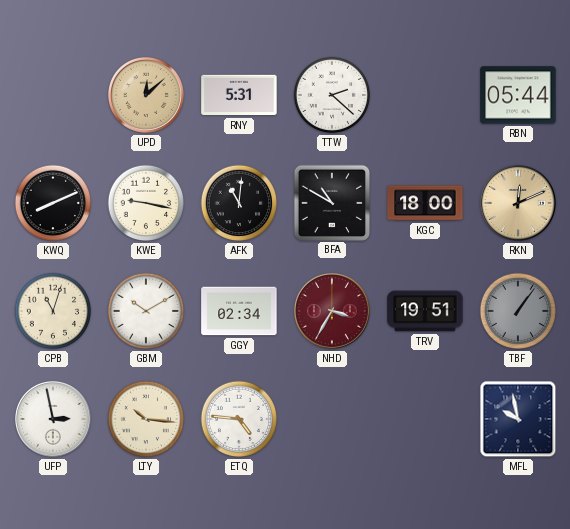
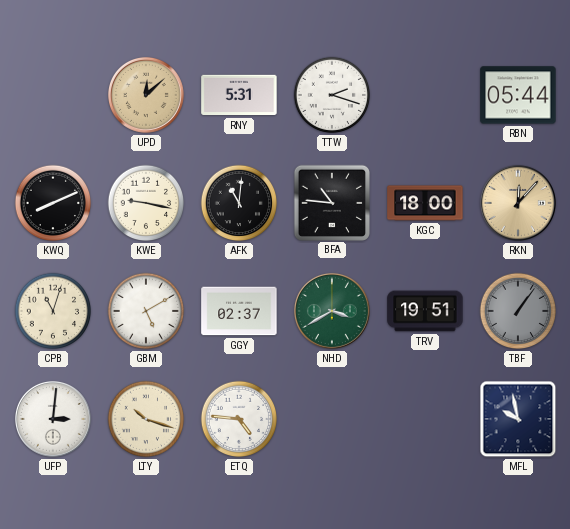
TTW: 2:22 -> 2:18
BFA: 10:50 -> 10:46
RKN: 12:11 -> 12:07
GBM: 10:10 -> 5:10
GGY: 02:34 -> 02:37
NHD: 3:35 -> 3:40
NHD dial: burgundy -> green
UFP: 2:58 -> 3:01
LTY: 10:16 -> 10:18
